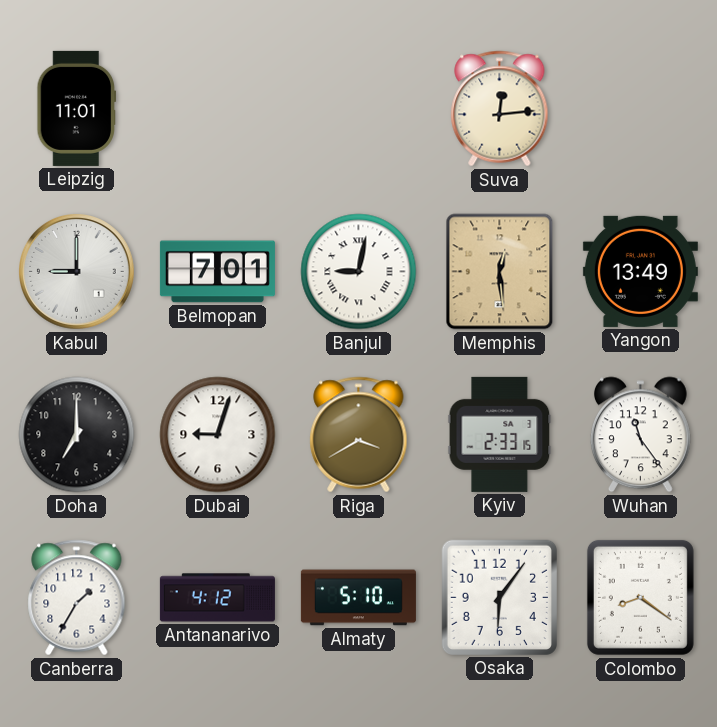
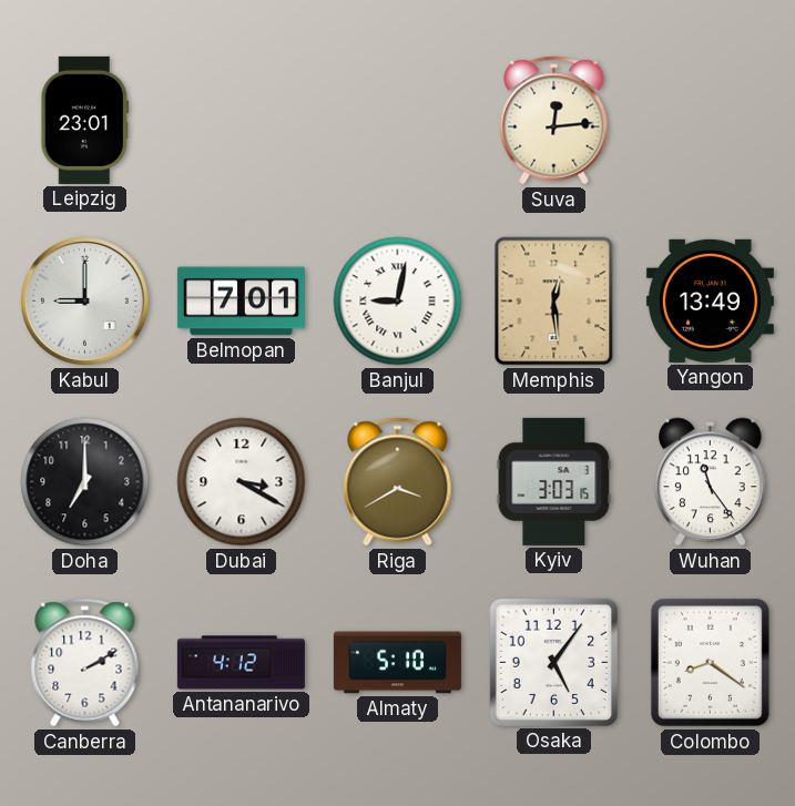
Leipzig: 11:01 -> 23:01
Dubai: 9:03 -> 3:20
Kyiv: 2:33 -> 3:03
Canberra: 1:35 -> 2:10
Osaka: 6:06 -> 5:06
